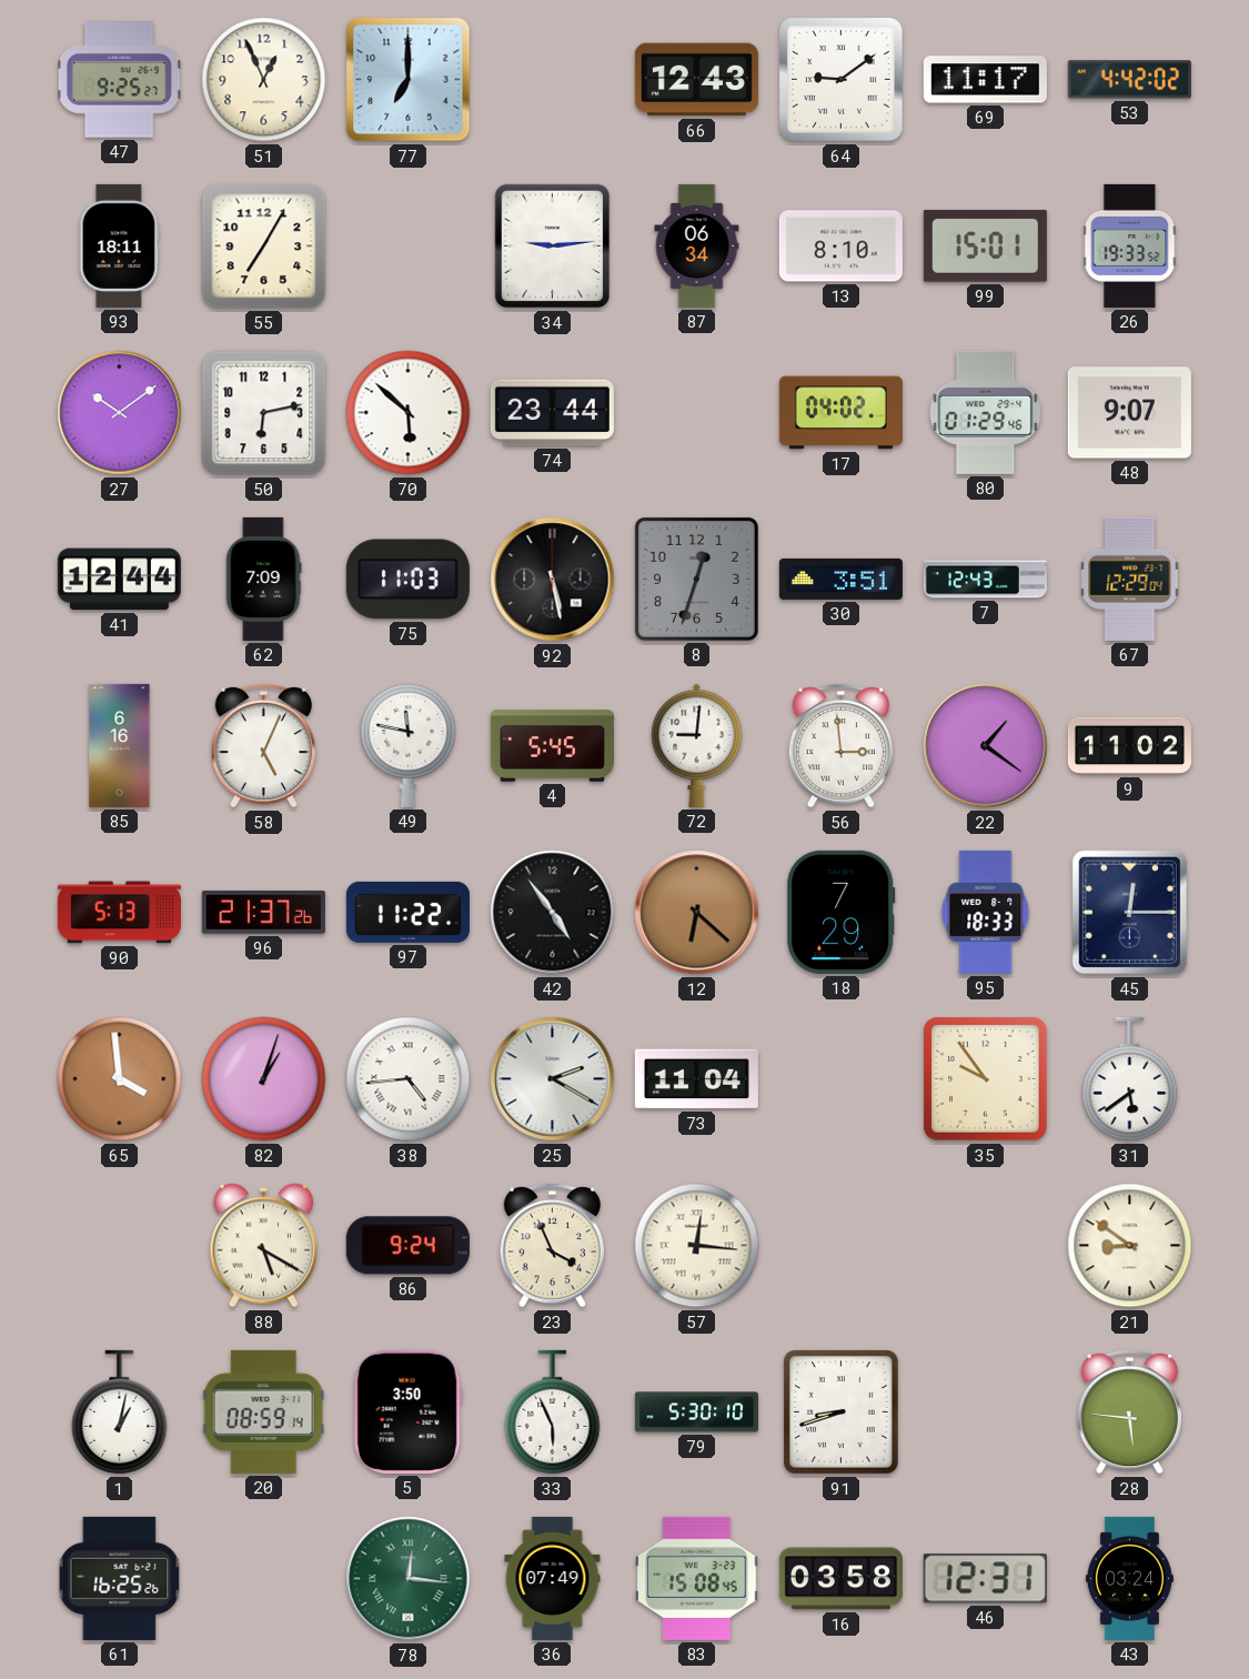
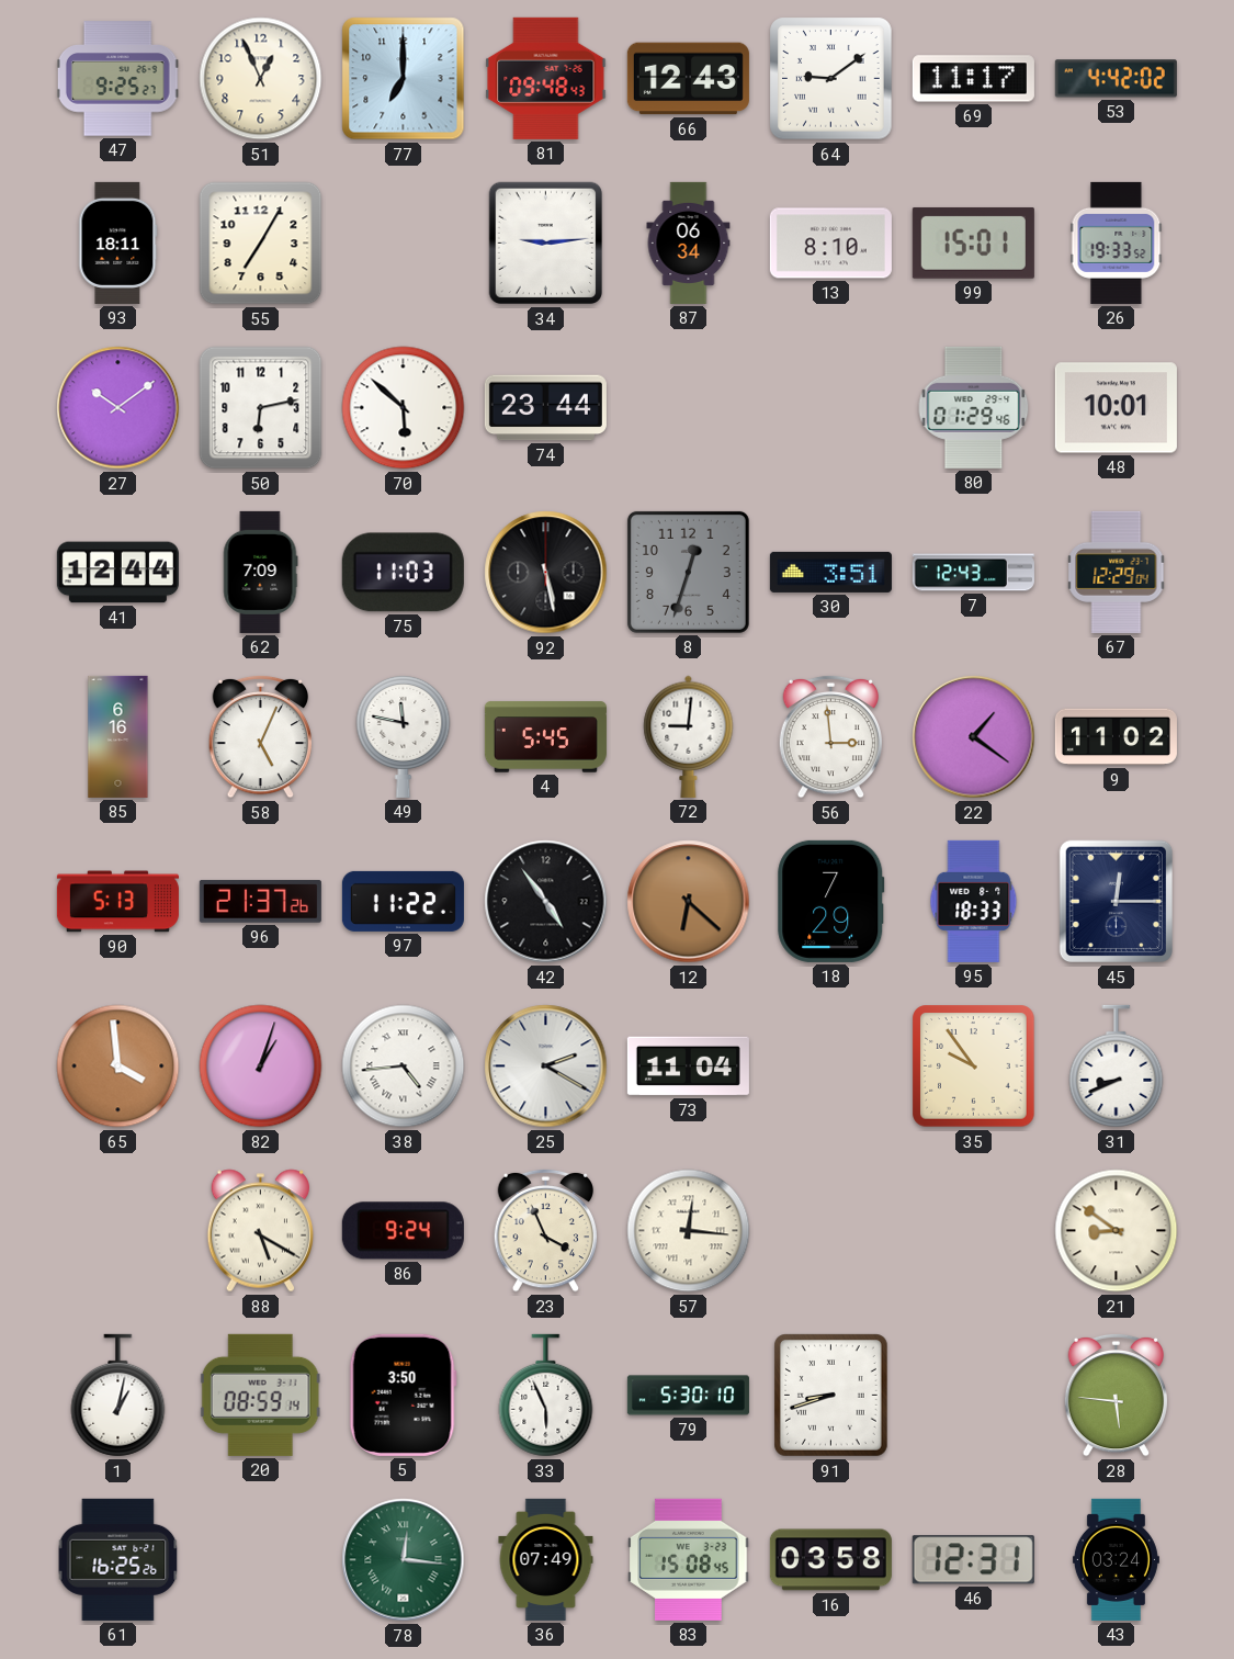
81: none -> 09:48
17: 04:02 -> none
48: 9:07 -> 10:01
31: 5:39 -> 8:41
